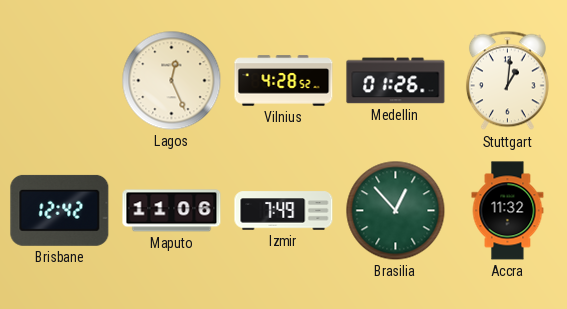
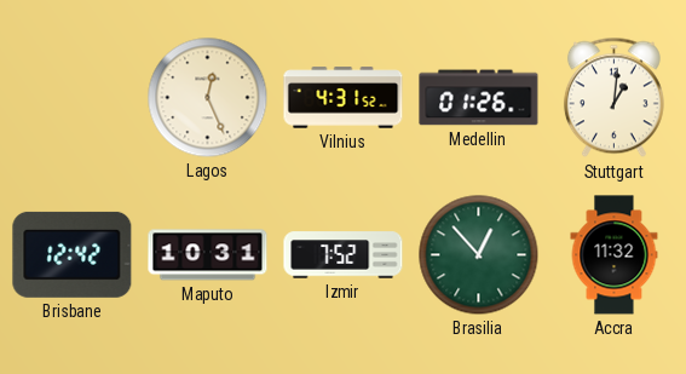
Vilnius: 4:28 -> 4:31
Maputo: 11:06 -> 10:31
Izmir: 7:49 -> 7:52
